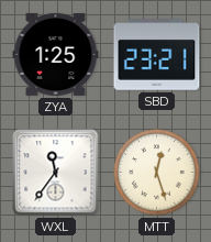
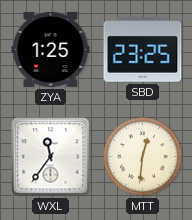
SBD: 23:21 -> 23:25
MTT: 12:27 -> 12:31
